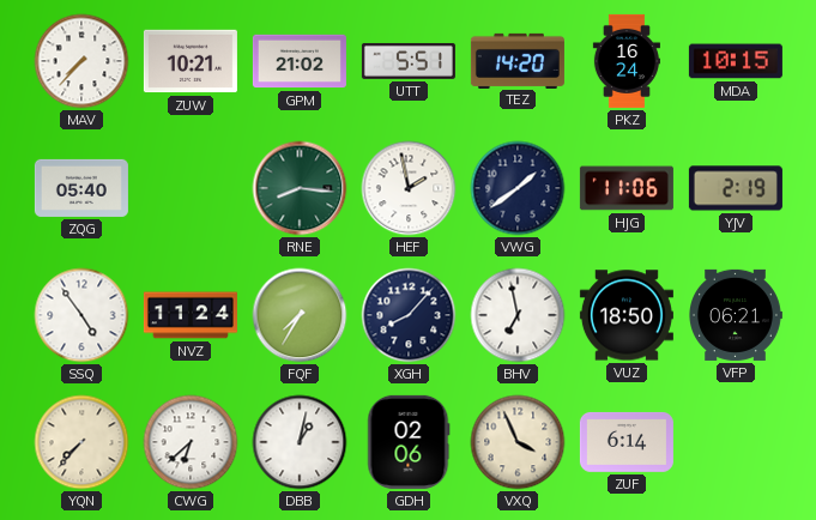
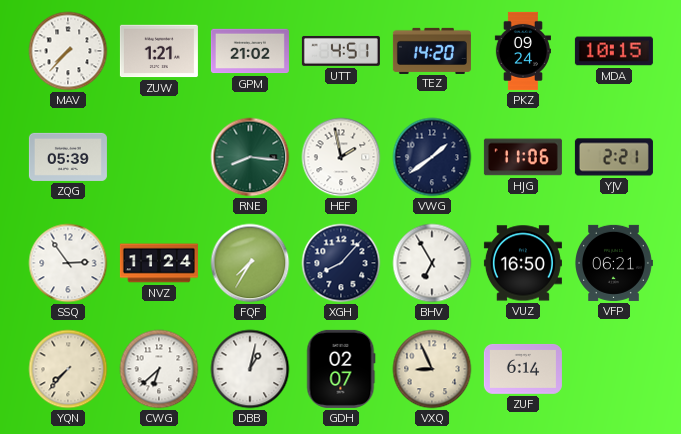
ZUW: 10:21 -> 1:21
UTT: 5:51 -> 4:51
PKZ: 16:24 -> 09:24
ZQG: 05:40 -> 05:39
YJV: 2:19 -> 2:21
SSQ: 4:54 -> 2:54
BHV: 6:58 -> 6:55
VUZ: 18:50 -> 16:50
GDH: 02:06 -> 02:07
VXQ: 3:56 -> 8:56
